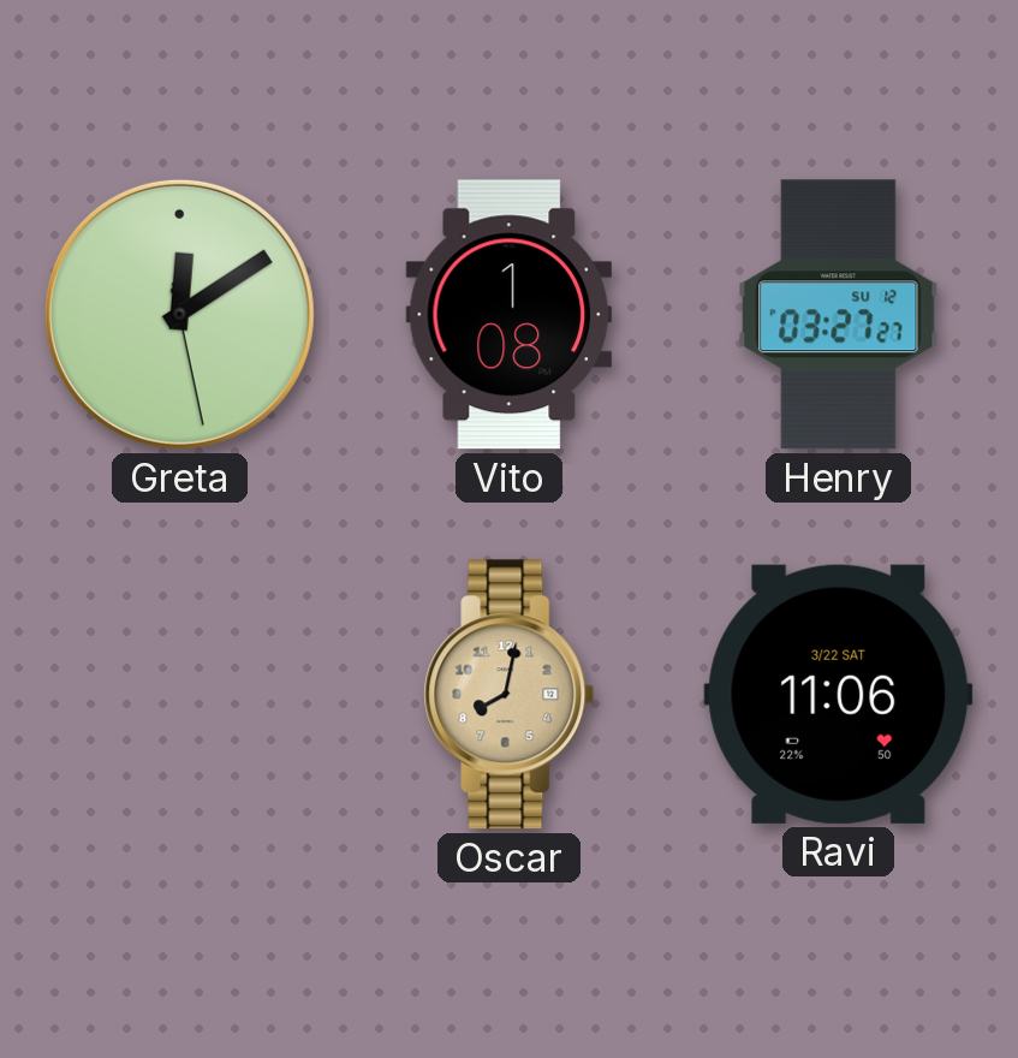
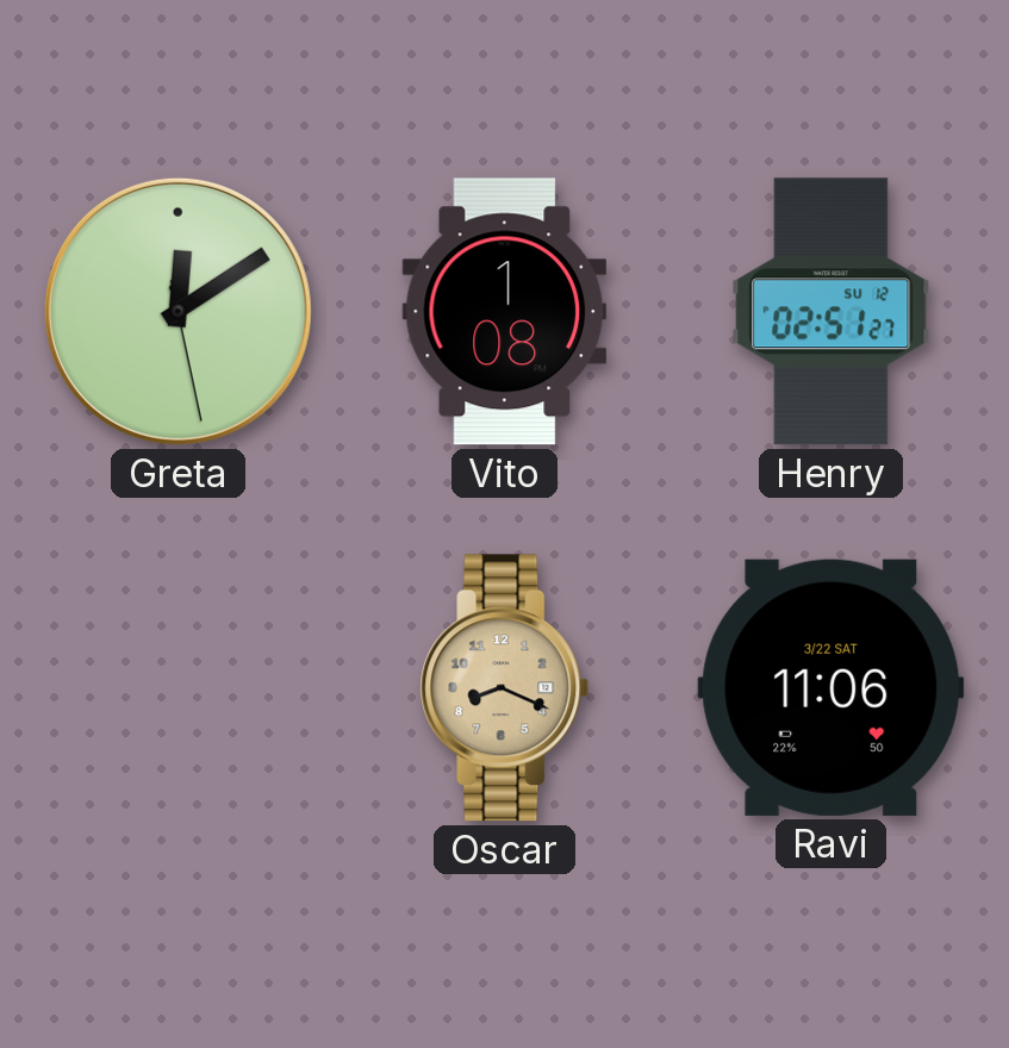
Henry: 03:27 -> 02:51
Oscar: 8:02 -> 8:19
